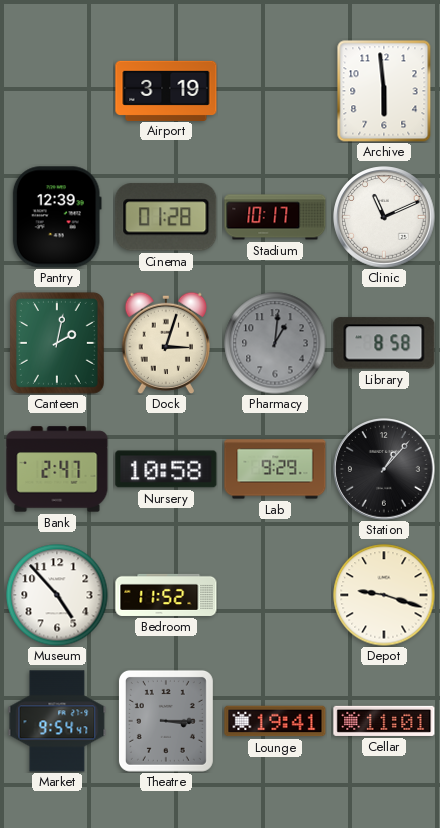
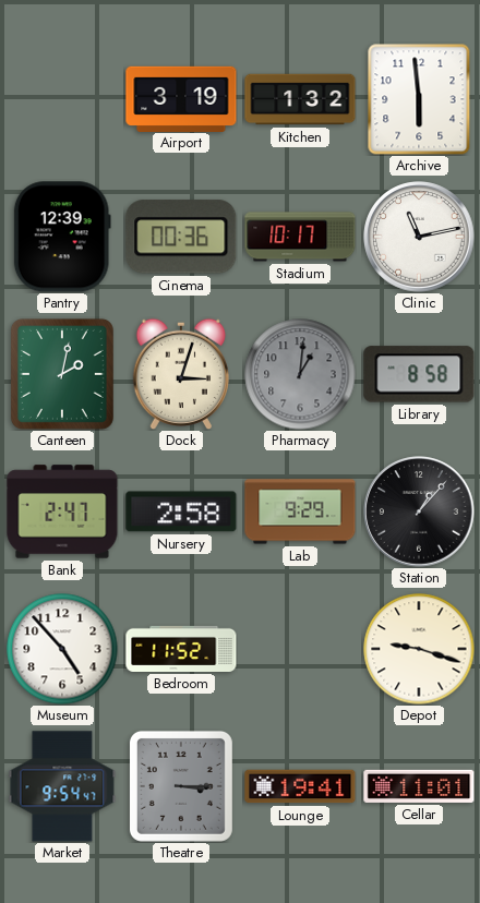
Kitchen: none -> 1:32
Cinema: 01:28 -> 00:36
Clinic: 11:11 -> 11:13
Nursery: 10:58 -> 2:58
